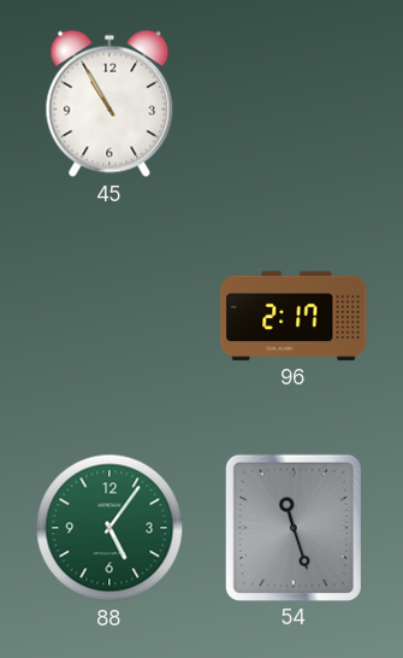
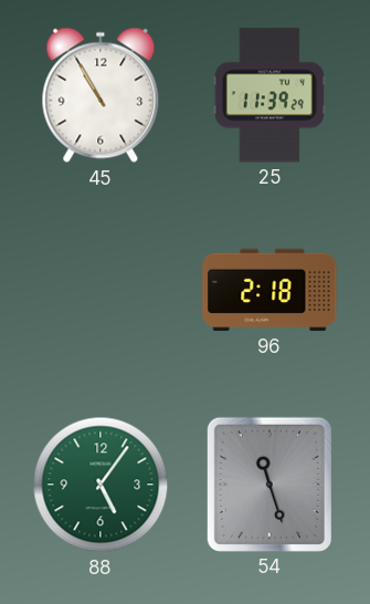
25: none -> 11:39
96: 2:17 -> 2:18
